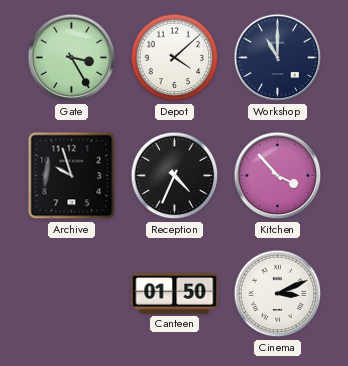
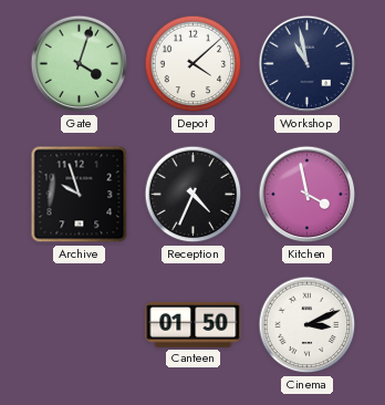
Gate: 3:25 -> 4:03
Workshop: 11:00 -> 10:58
Kitchen: 3:53 -> 3:58
